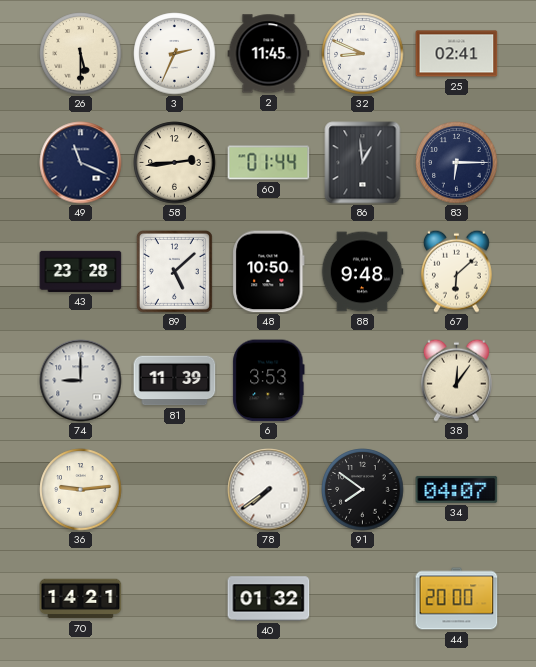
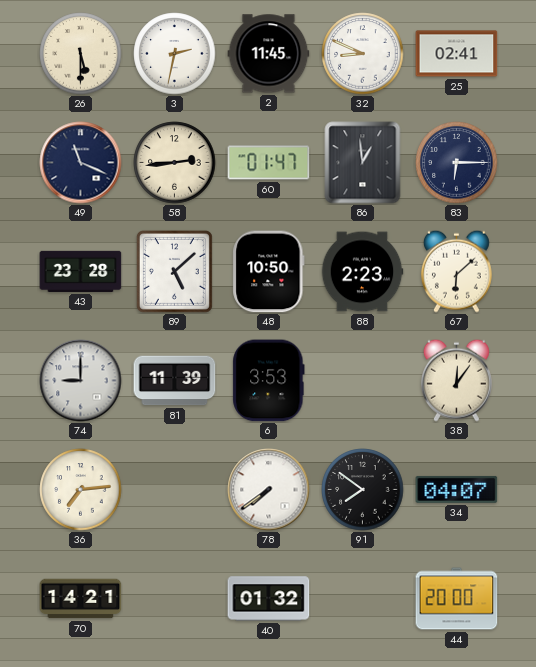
3: 2:34 -> 2:32
60: 01:44 -> 01:47
88: 9:48 -> 2:23
36: 9:14 -> 7:14
